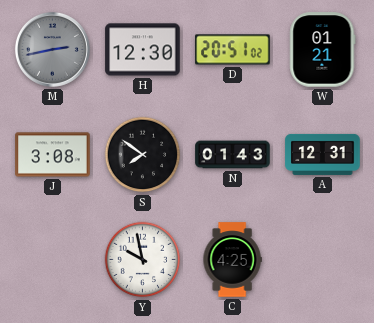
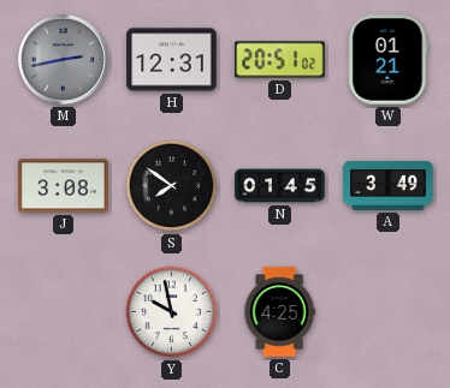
H: 12:30 -> 12:31
N: 01:43 -> 01:45
A: 12:31 -> 3:49
